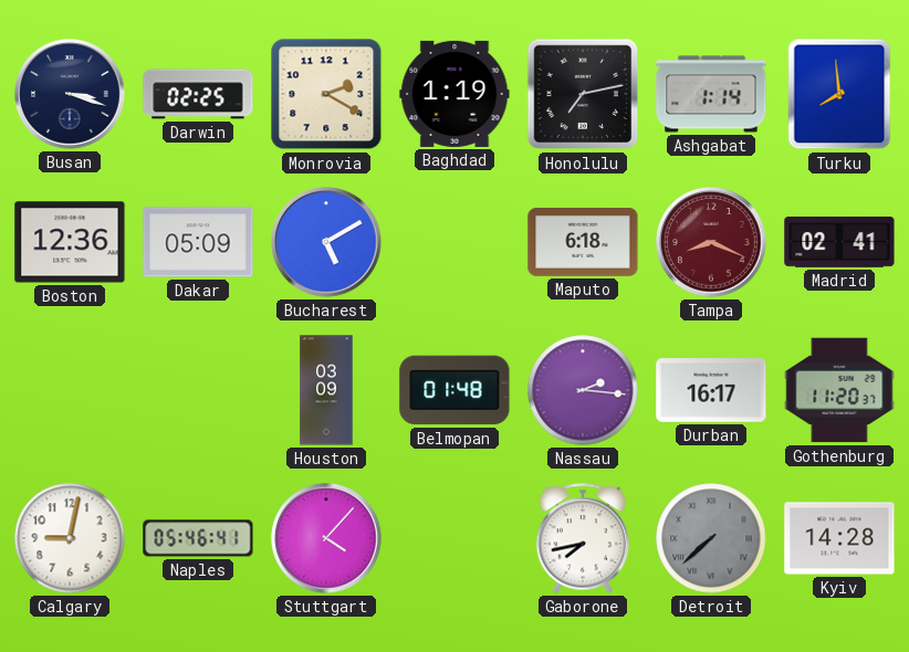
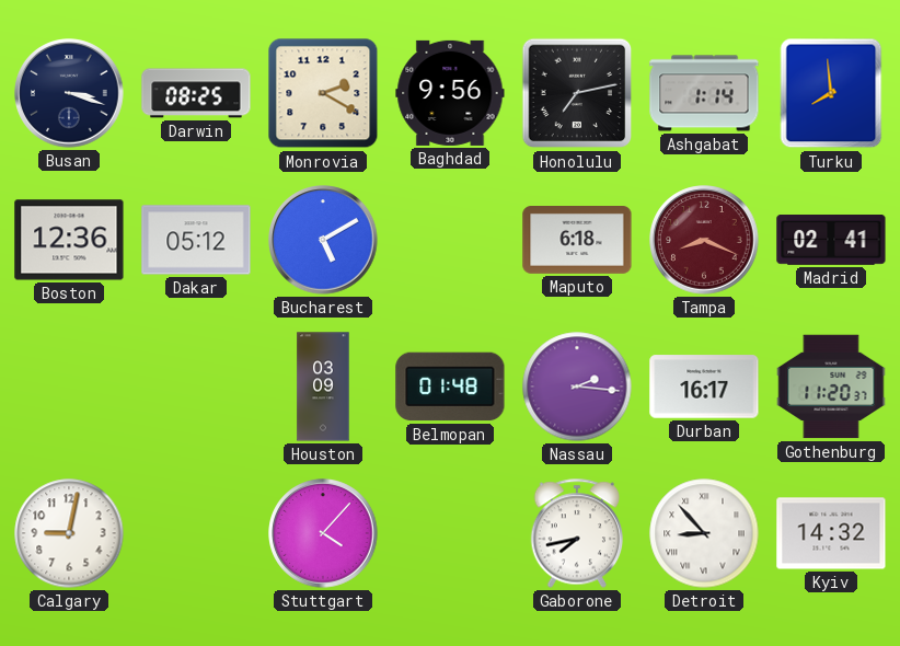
Darwin: 02:25 -> 08:25
Baghdad: 1:19 -> 9:56
Dakar: 05:09 -> 05:12
Naples: 05:46 -> none
Detroit: 7:38 -> 8:53
Detroit dial: grey -> white
Kyiv: 14:28 -> 14:32
